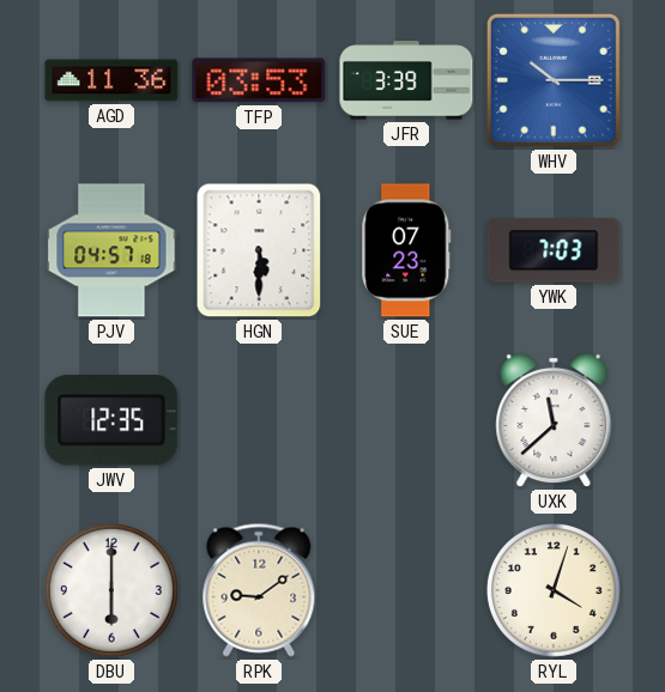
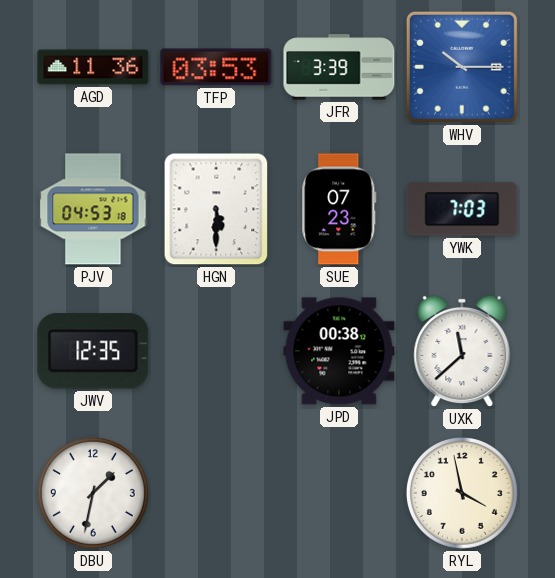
PJV: 04:57 -> 04:53
JPD: none -> 00:38
DBU: 6:00 -> 1:32
RPK: 9:09 -> none
RYL: 4:03 -> 3:58
